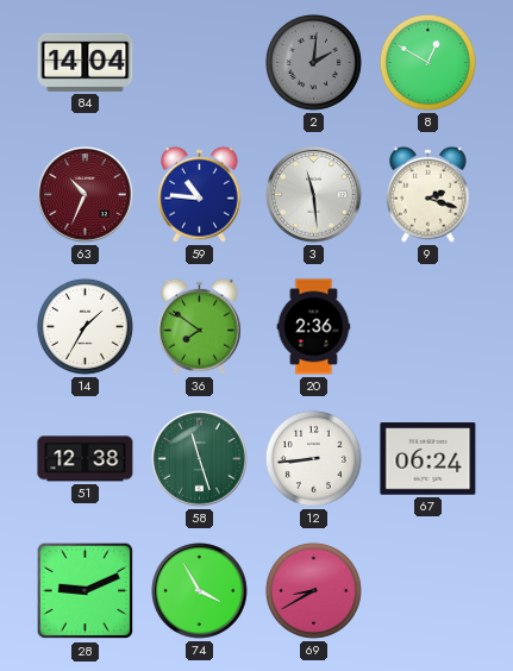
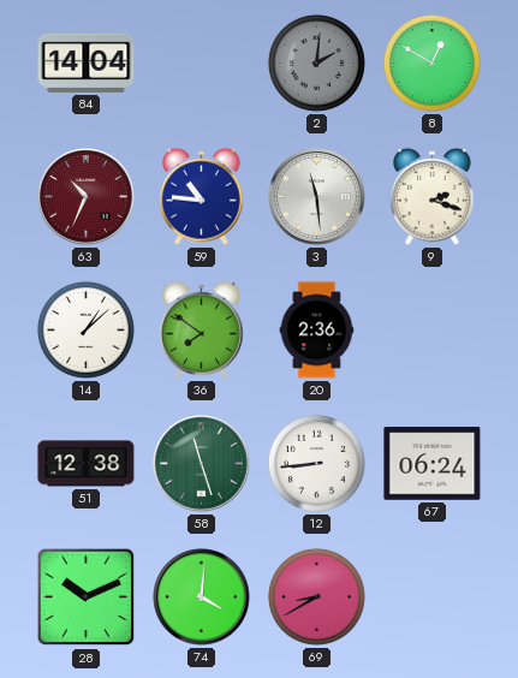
14: 1:35 -> 1:08
28: 9:11 -> 10:11
74: 3:55 -> 4:01
